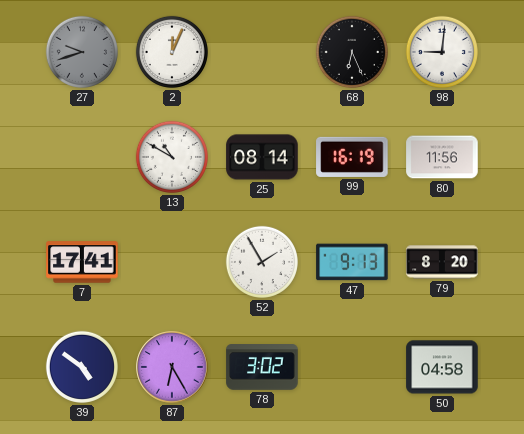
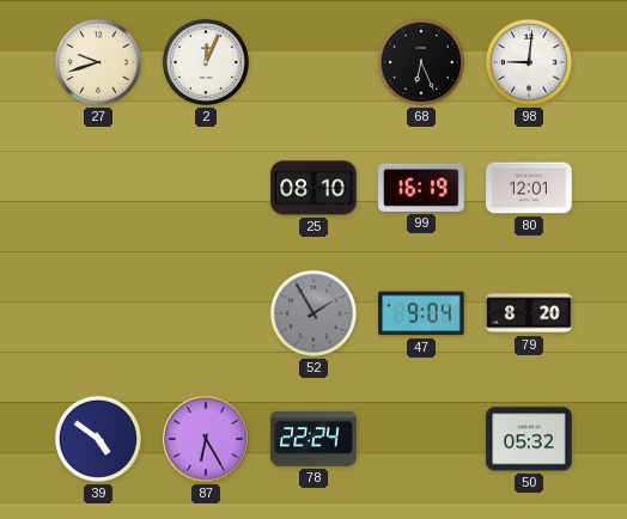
27 dial: grey -> cream
13: 10:50 -> none
25: 08:14 -> 08:10
80: 11:56 -> 12:01
7: 17:41 -> none
52 dial: white -> grey
47: 9:13 -> 9:04
78: 3:02 -> 22:24
50: 04:58 -> 05:32
